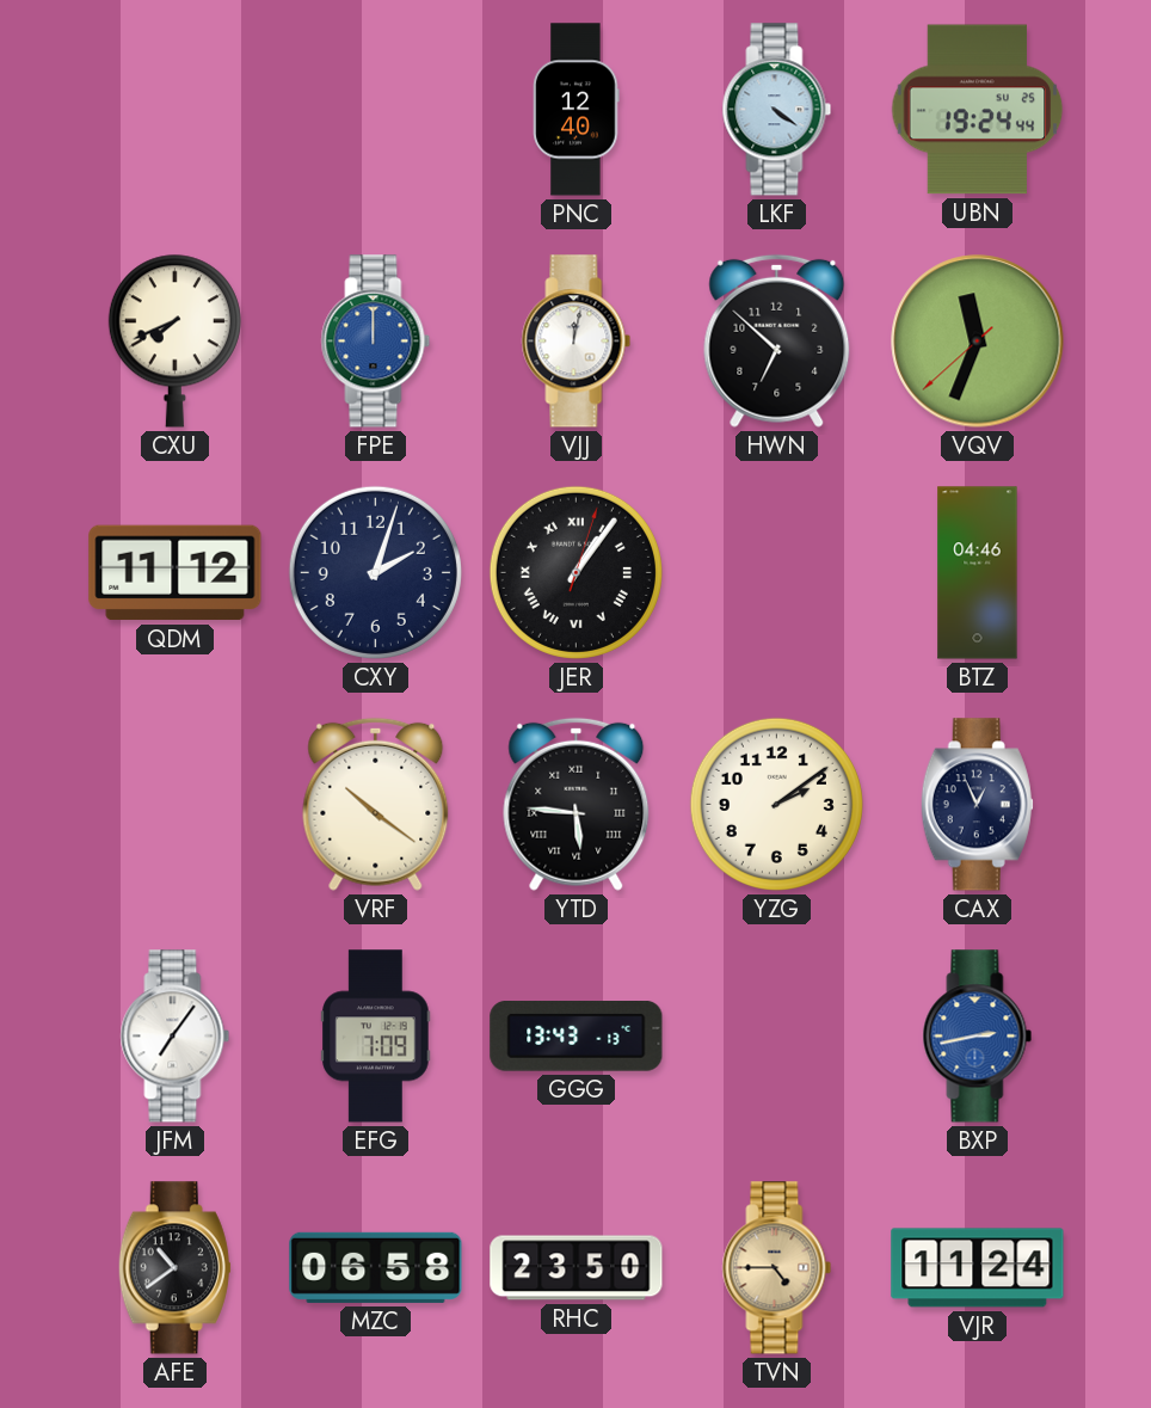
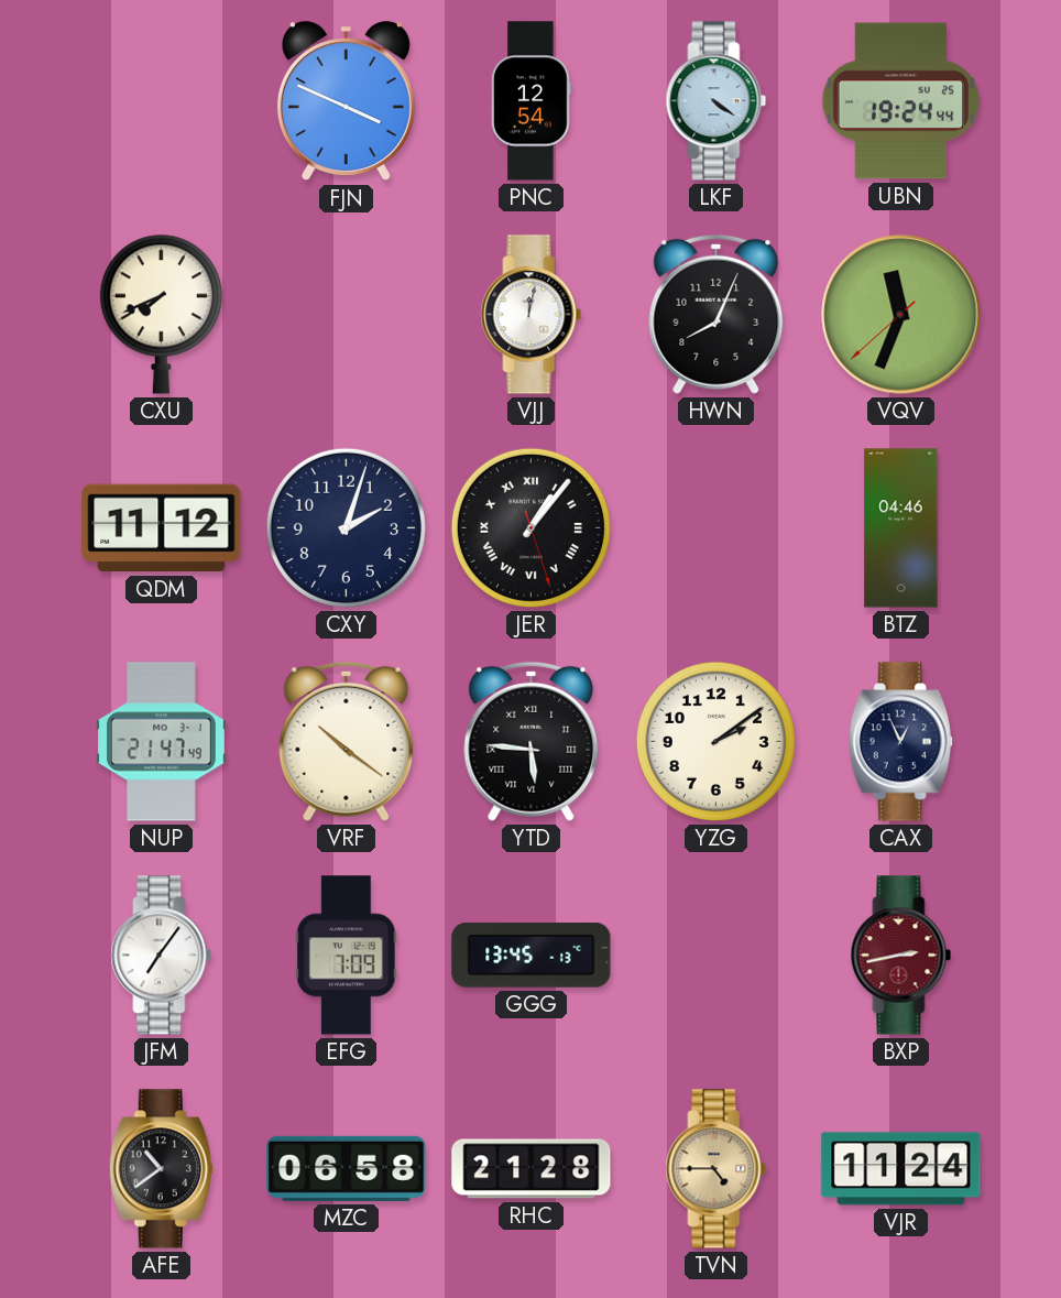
FJN: none -> 3:49
PNC: 12:40 -> 12:54
FPE: 12:00 -> none
HWN: 6:52 -> 8:04
JER: 1:06:03 -> 1:06:27
NUP: none -> 21:47
GGG: 13:43 -> 13:45
BXP dial: blue -> burgundy
RHC: 23:50 -> 21:28
